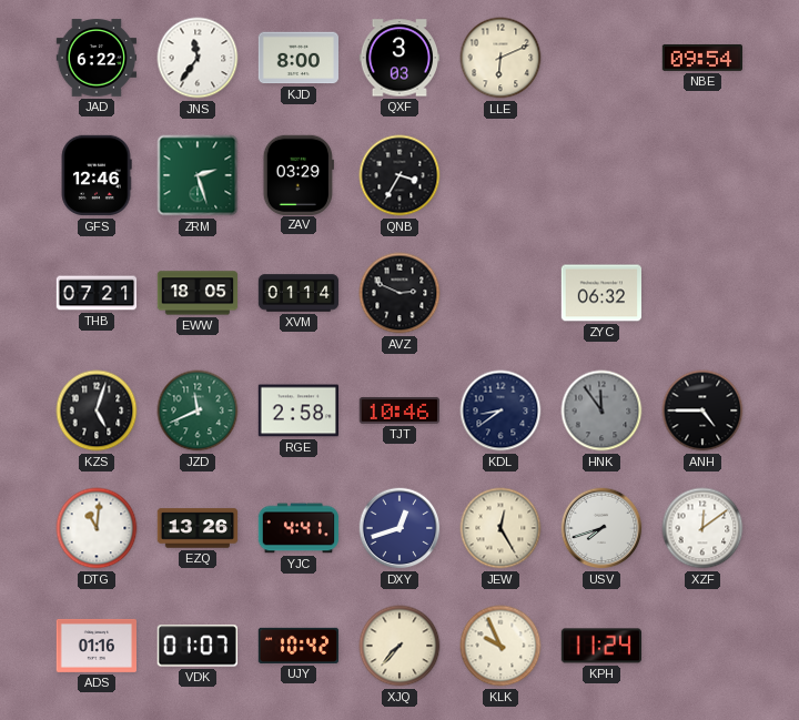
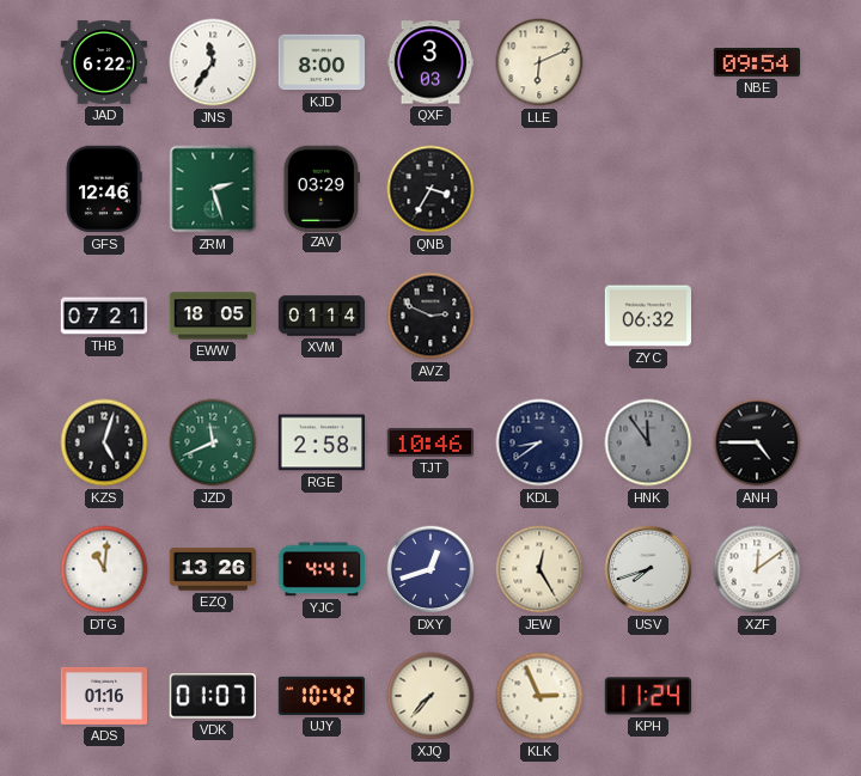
KLK: 9:56 -> 2:56
